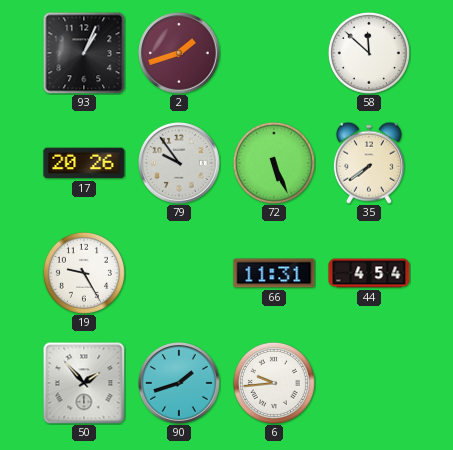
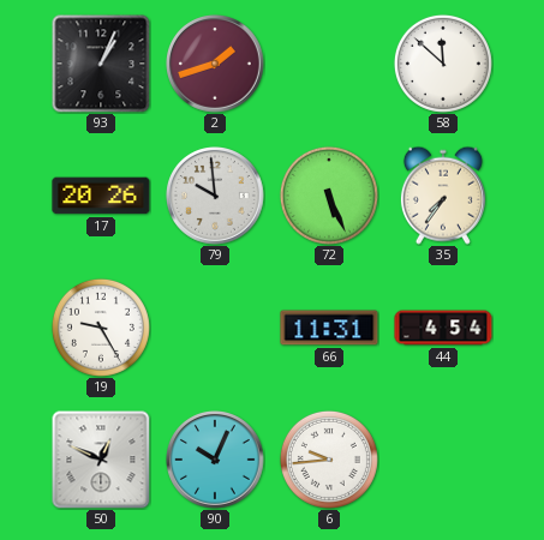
79: 9:54 -> 9:59
35: 7:39 -> 7:36
50: 1:53 -> 12:49
90: 1:42 -> 10:04
